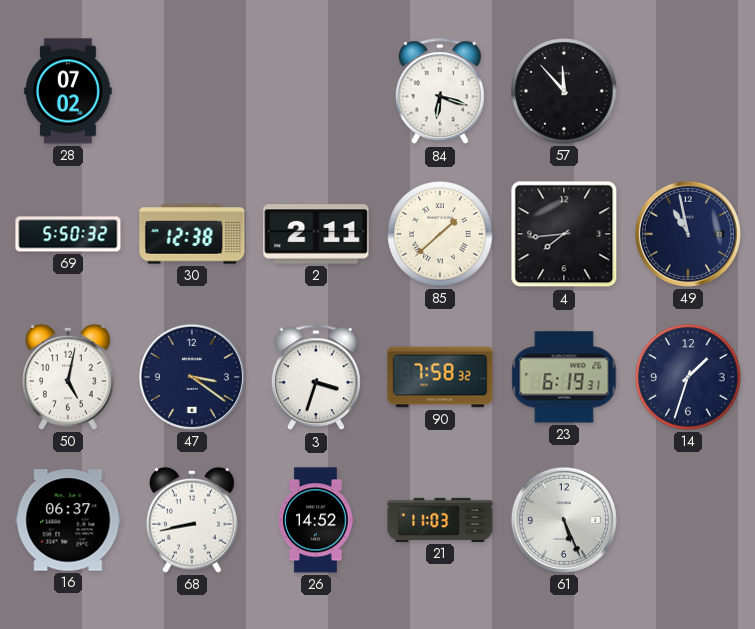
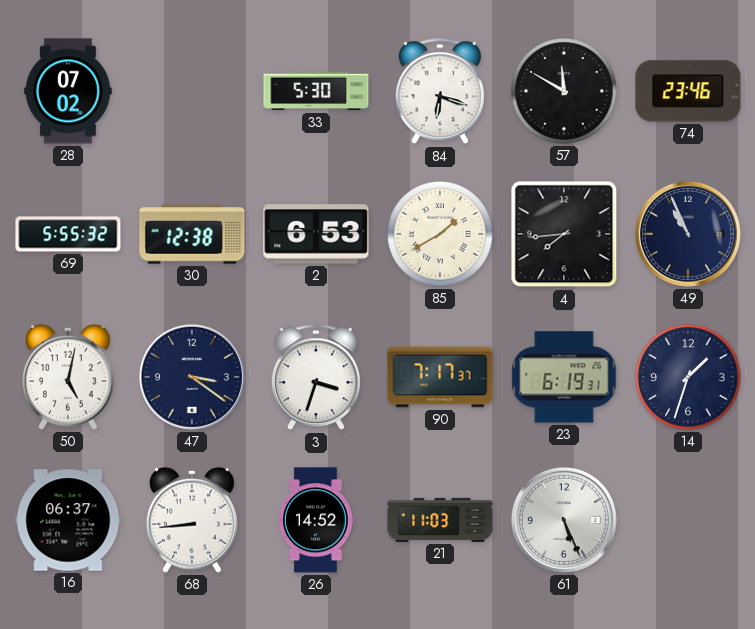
33: none -> 5:30
57: 11:53 -> 11:50
74: none -> 23:46
69: 5:50 -> 5:55
2: 2:11 -> 6:53
85: 1:38 -> 1:40
49: 10:58 -> 10:56
90: 7:58 -> 7:17
68: 8:43 -> 8:44
